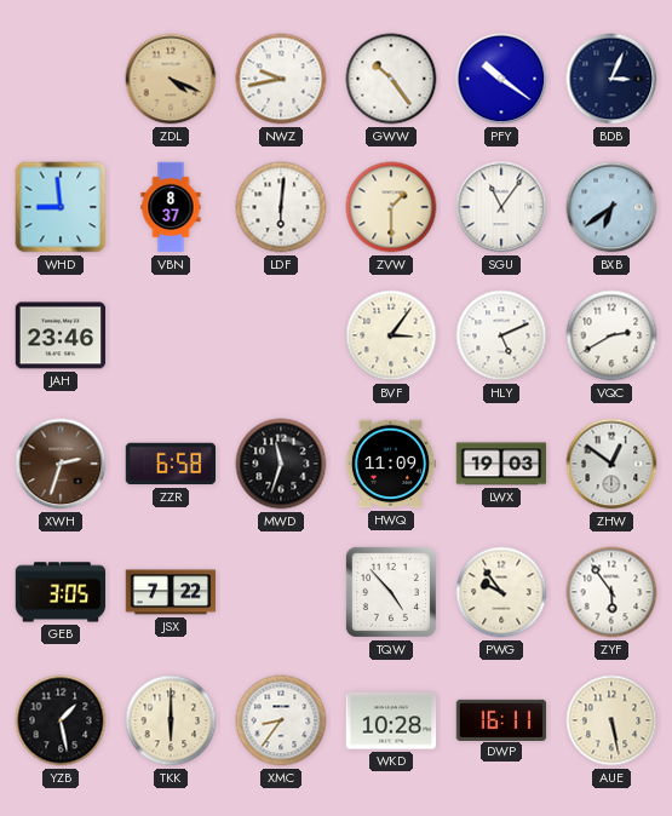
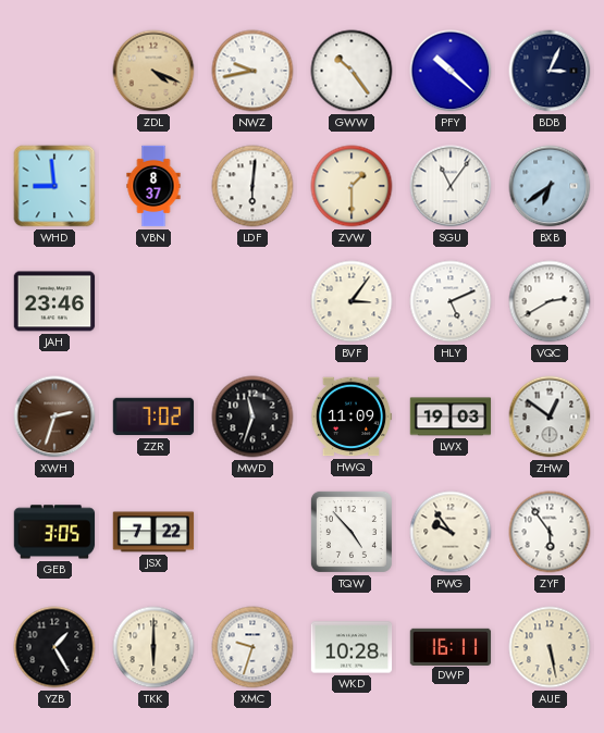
PFY: 10:21 -> 10:22
ZZR: 6:58 -> 7:02
YZB: 1:28 -> 1:25
XMC: 8:36 -> 9:33
